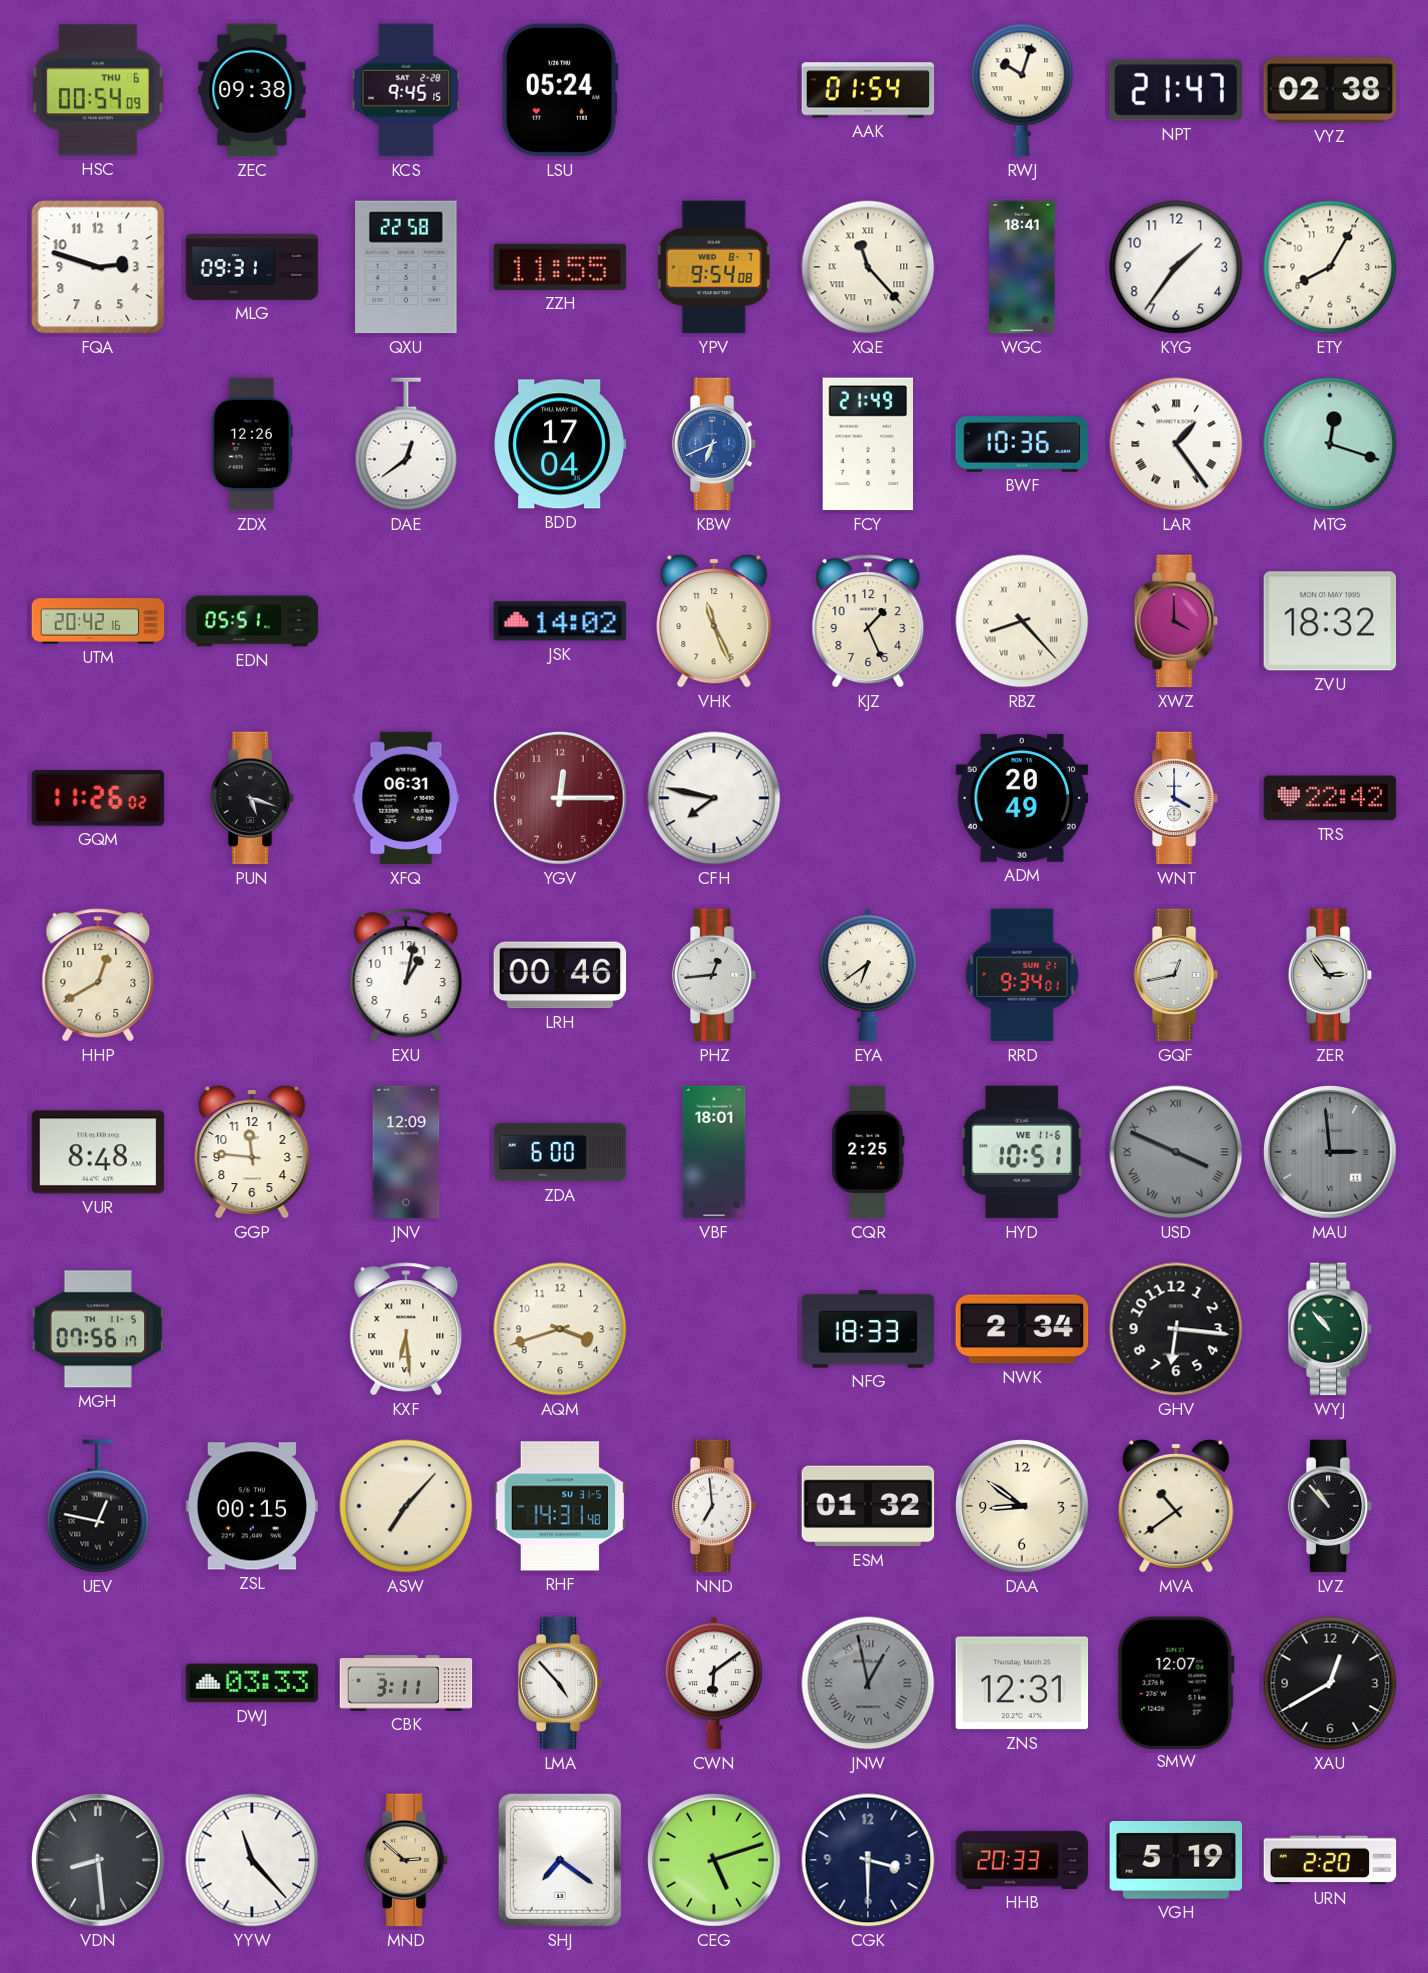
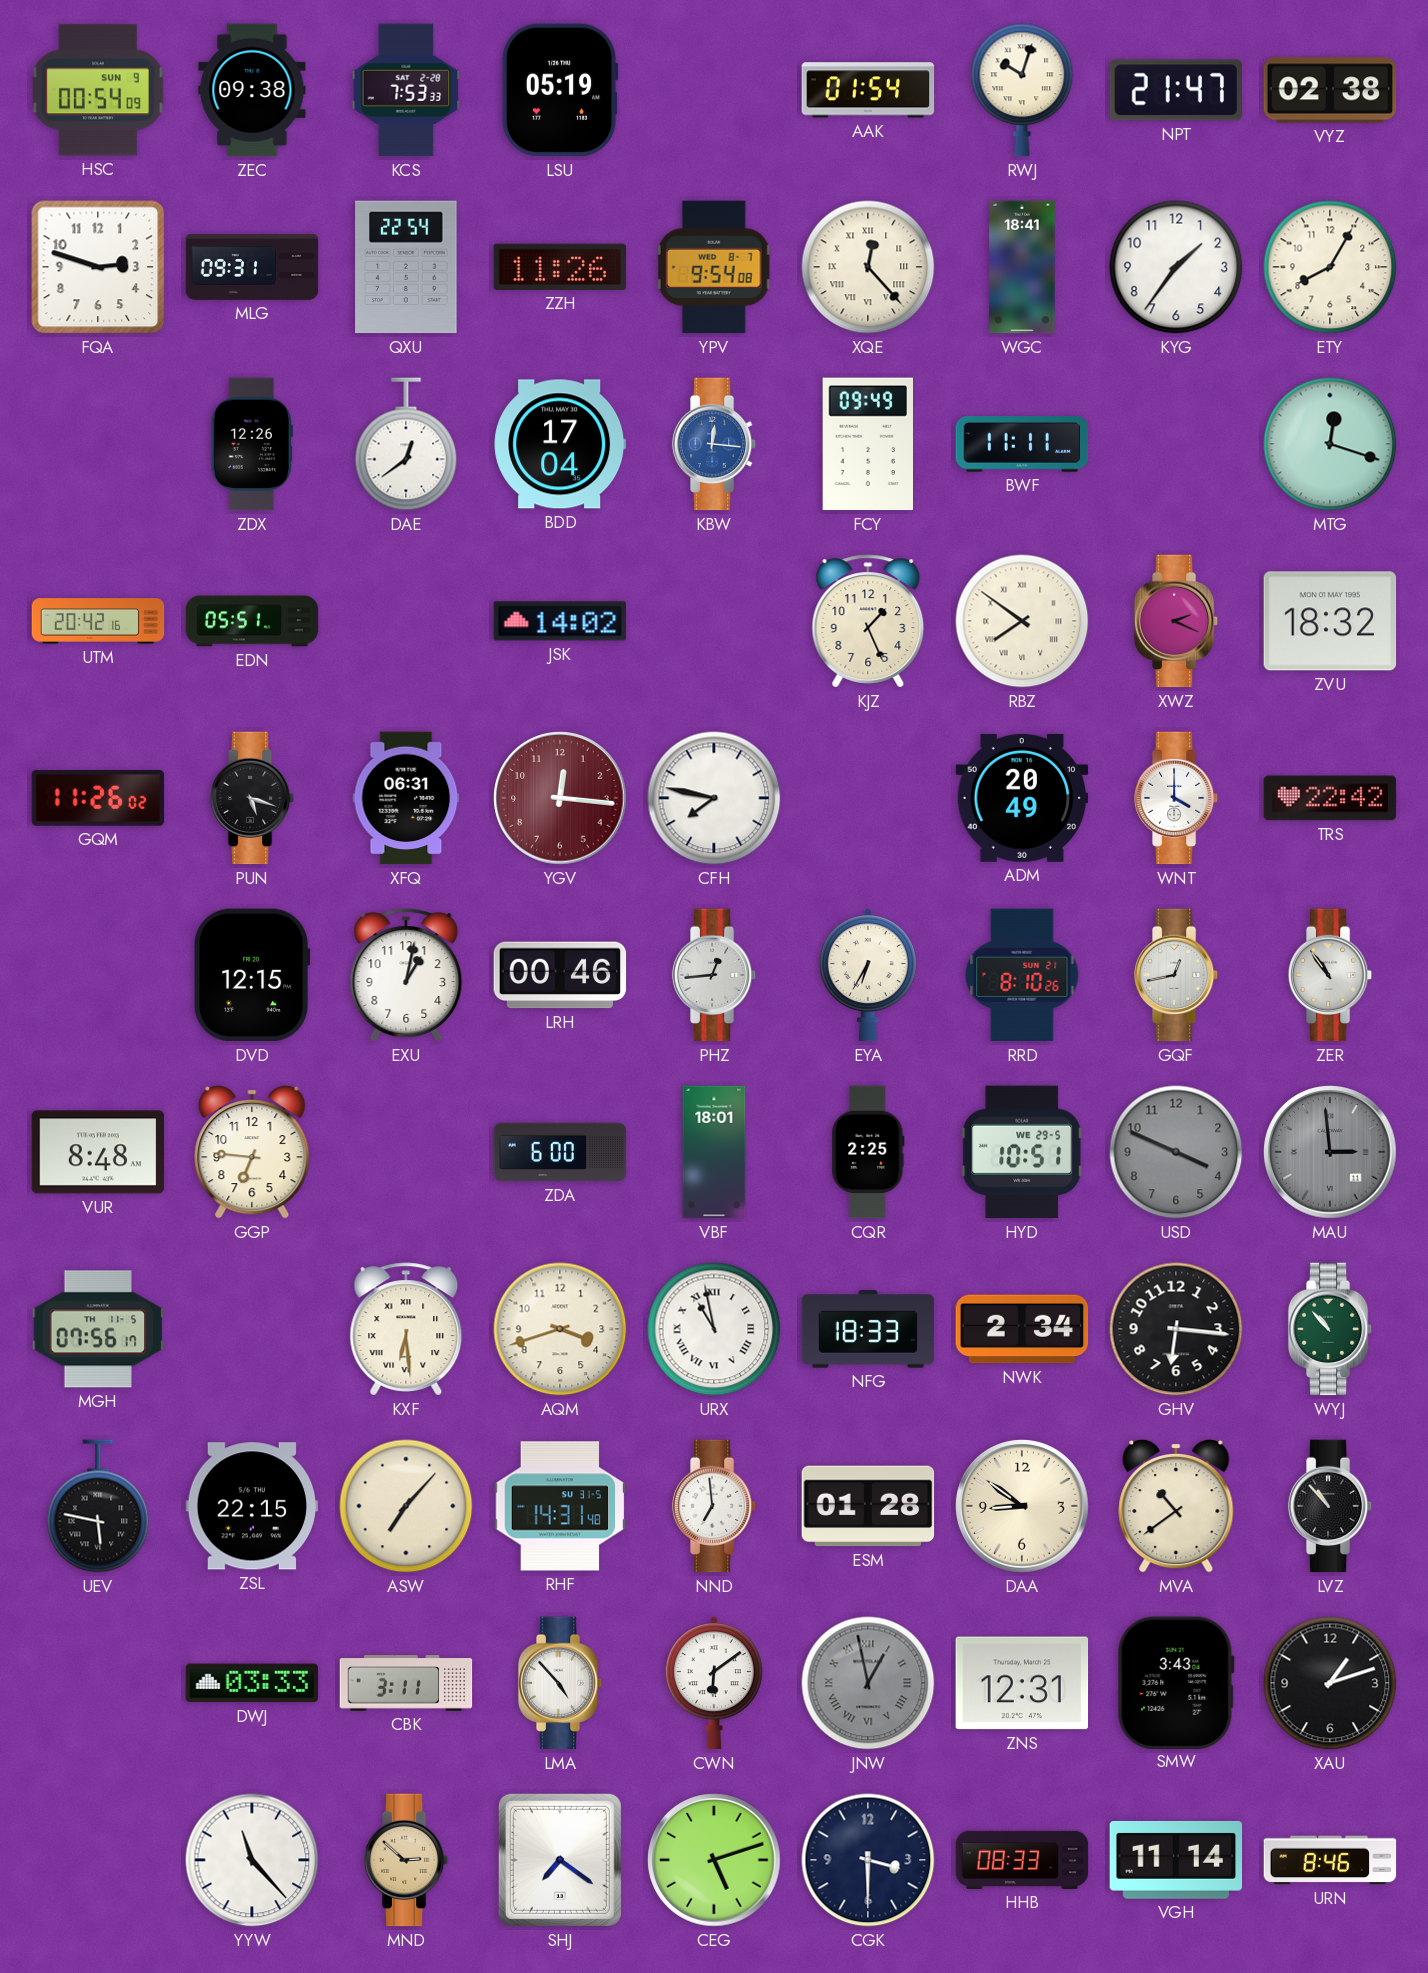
HSC date: THU 6 -> SUN 9
KCS: 9:45 -> 7:53
LSU: 05:24 -> 05:19
QXU: 22:58 -> 22:54
ZZH: 11:55 -> 11:26
XQE: 11:23 -> 12:23
KBW: 6:41 -> 12:16
FCY: 21:49 -> 09:49
BWF: 10:36 -> 11:11
LAR: 1:24 -> none
VHK: 11:26 -> none
RBZ: 8:23 -> 7:51
XWZ: 4:00 -> 2:19
YGV: 12:15 -> 12:16
HHP: 12:40 -> none
DVD: none -> 12:15
EYA: 6:39 -> 6:35
RRD: 9:34 -> 8:10
ZER: 2:54 -> 10:54
GGP: 11:46 -> 6:46
JNV: 12:09 -> none
HYD date: WE 11-6 -> WE 29-5
USD numerals: Roman -> Arabic
URX: none -> 10:58
UEV: 12:47 -> 5:47
ZSL: 00:15 -> 22:15
ESM: 01:32 -> 01:28
SMW: 12:07 -> 3:43
XAU: 12:40 -> 1:12
VDN: 8:29 -> none
HHB: 20:33 -> 08:33
VGH: 5:19 -> 11:14
URN: 2:20 -> 8:46
